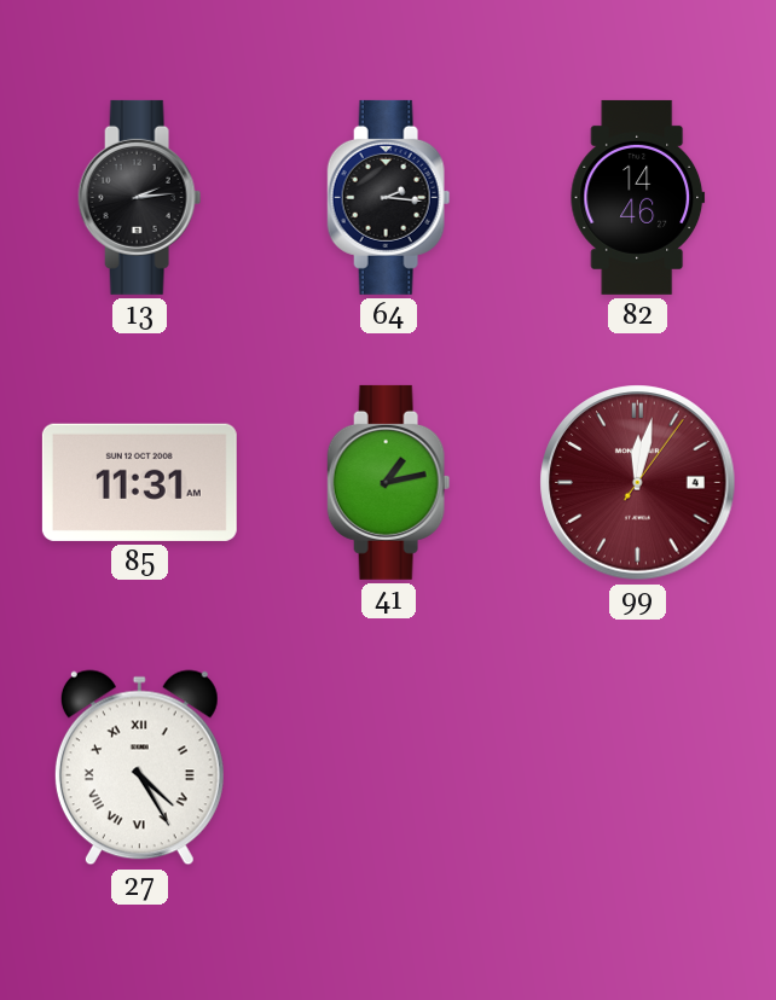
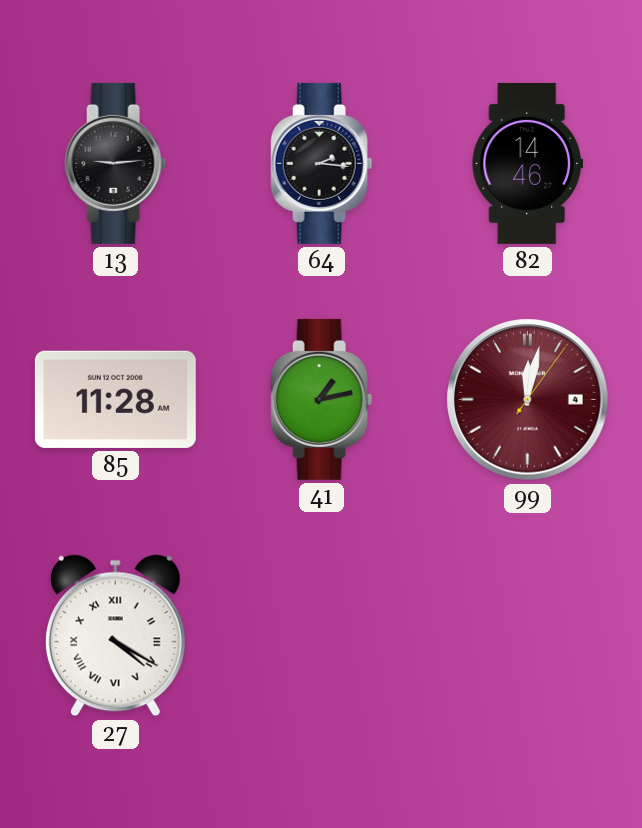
13: 2:14 -> 9:14
85: 11:31 -> 11:28
27: 4:25 -> 4:20
